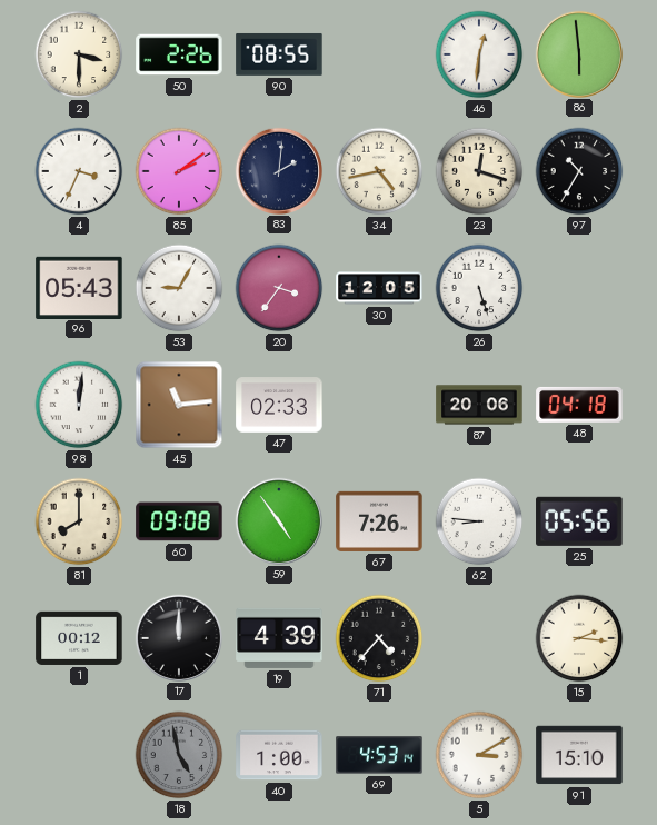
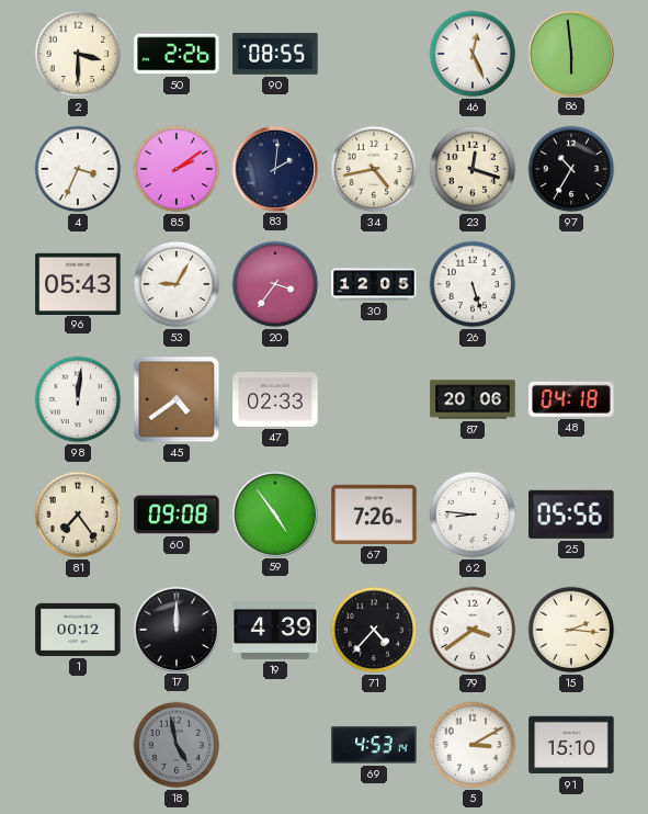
46: 12:31 -> 12:26
45: 11:14 -> 4:39
81: 8:00 -> 7:24
79: none -> 3:39
40: 1:00 -> none
